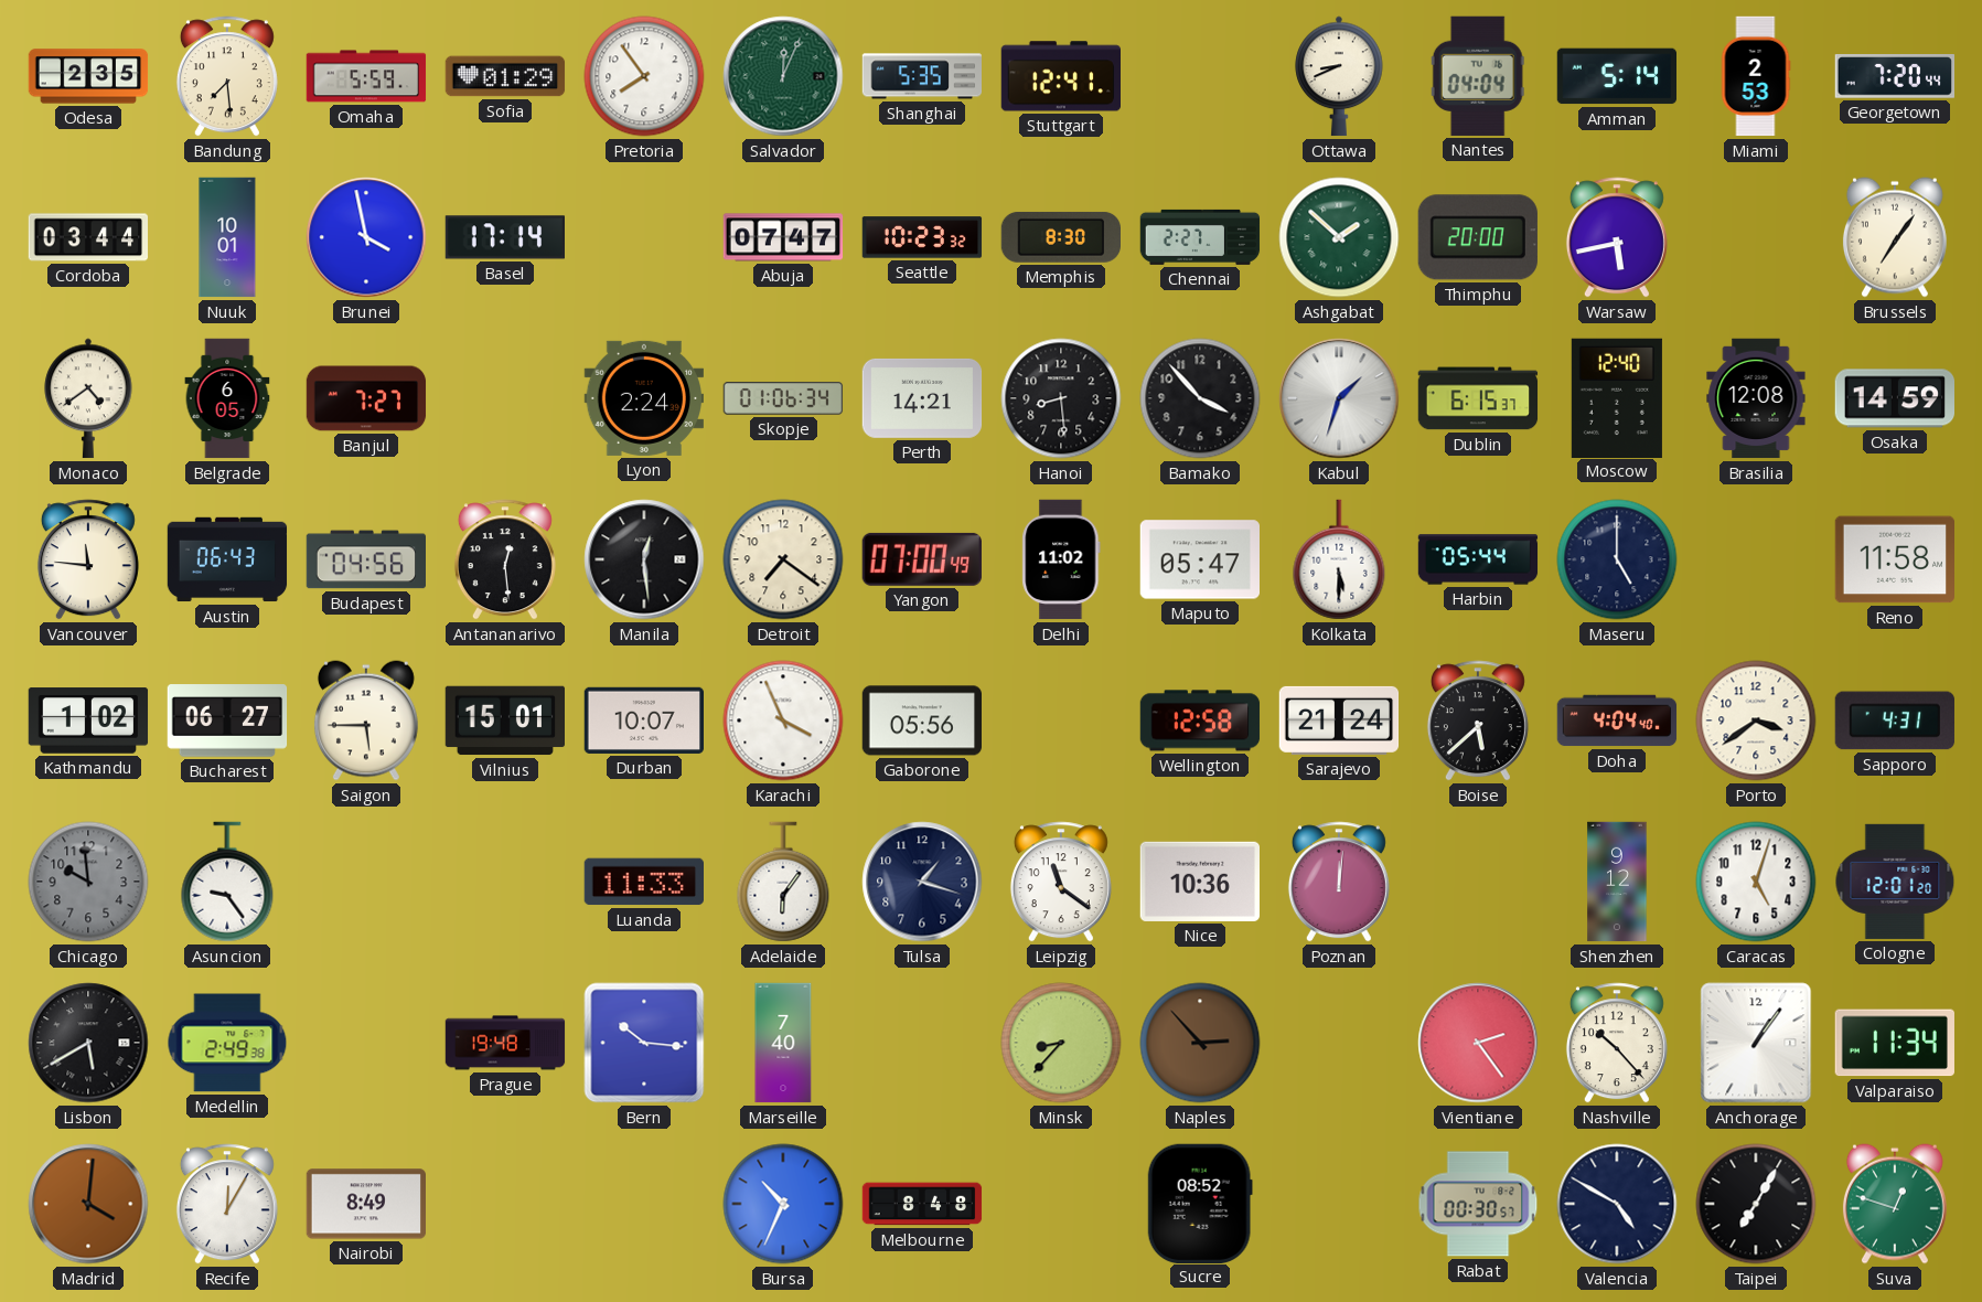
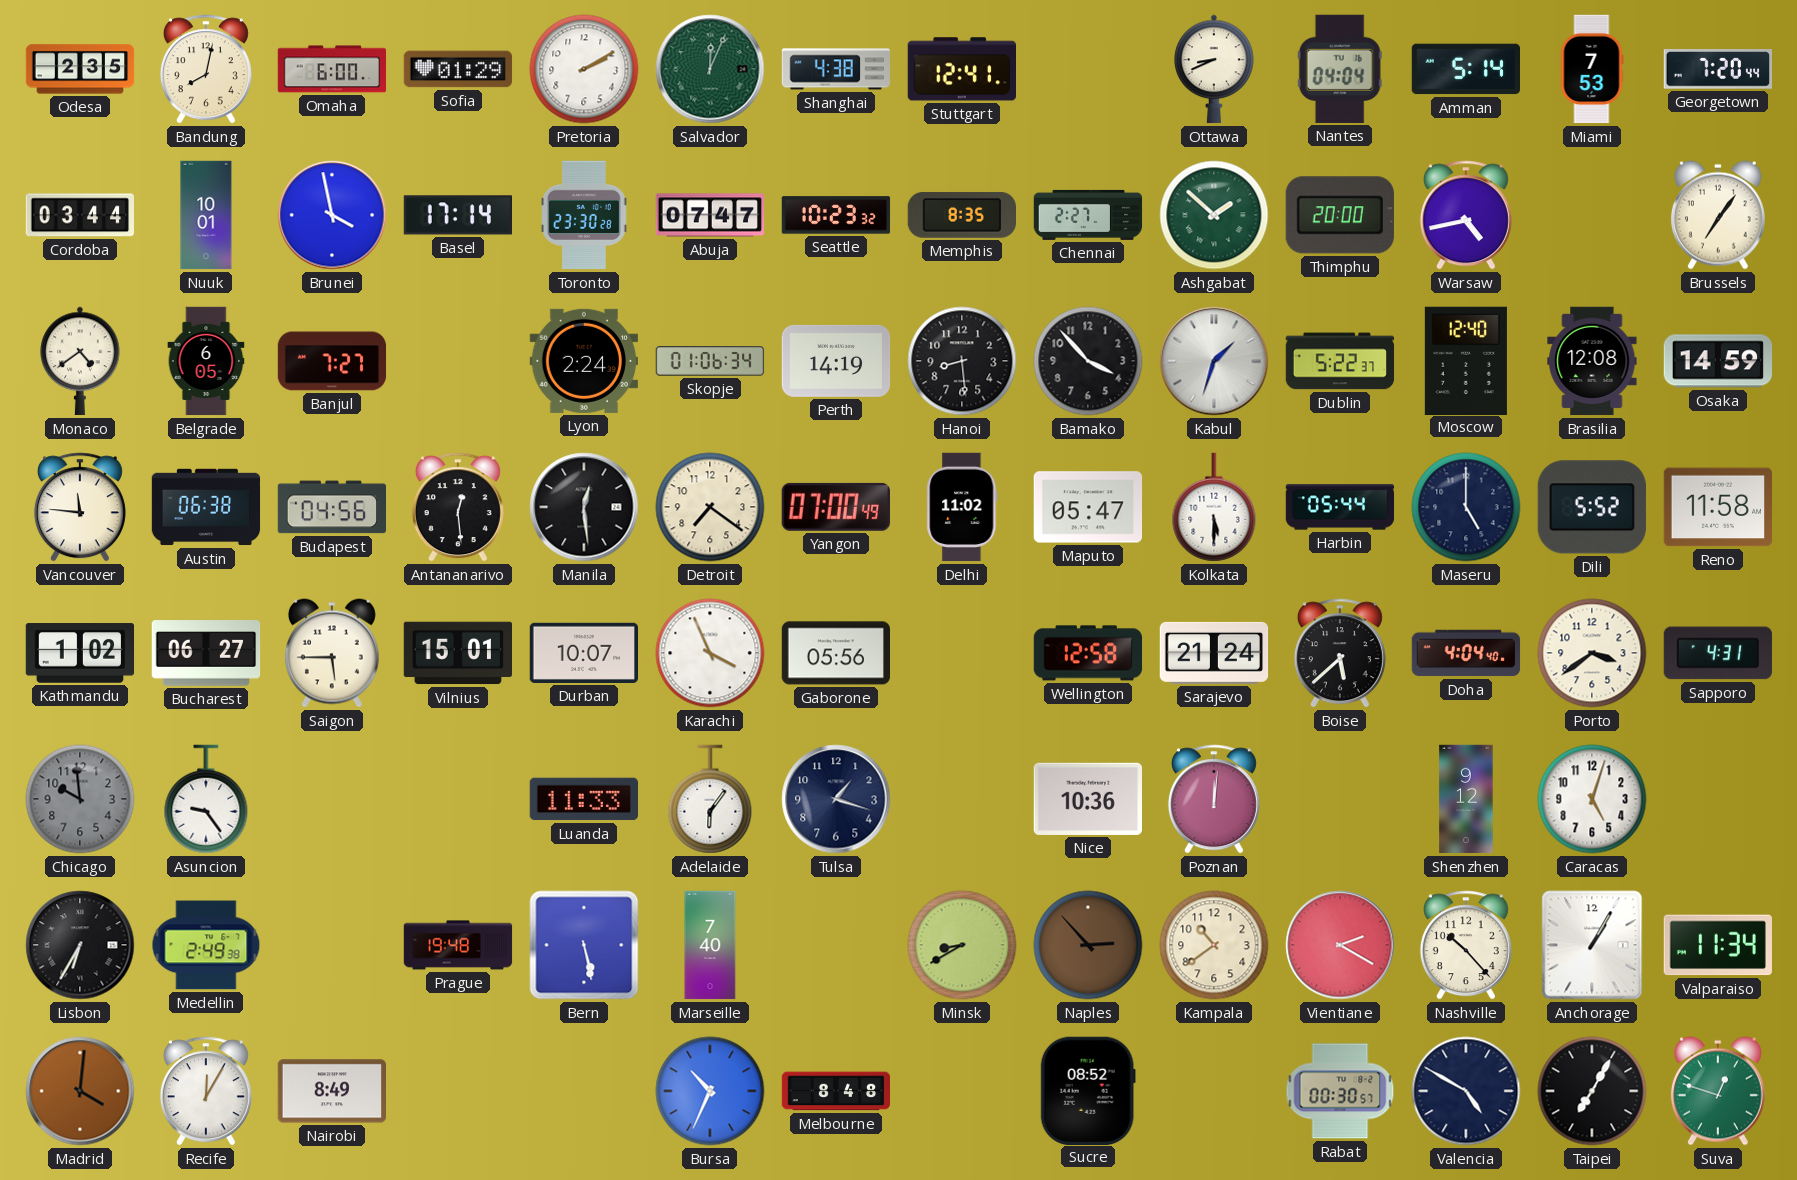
Bandung: 7:29 -> 8:02
Omaha: 5:59 -> 6:00
Pretoria: 7:54 -> 2:10
Shanghai: 5:35 -> 4:38
Miami: 2:53 -> 7:53
Toronto: none -> 23:30
Memphis: 8:30 -> 8:35
Warsaw: 5:43 -> 4:43
Perth: 14:21 -> 14:19
Dublin: 6:15 -> 5:22
Austin: 06:43 -> 06:38
Dili: none -> 5:52
Leipzig: 11:21 -> none
Cologne: 12:01 -> none
Lisbon: 5:40 -> 6:35
Bern: 10:16 -> 5:28
Minsk: 8:37 -> 8:40
Kampala: none -> 10:39
Vientiane: 2:24 -> 2:20
Anchorage: 1:06 -> 1:05
